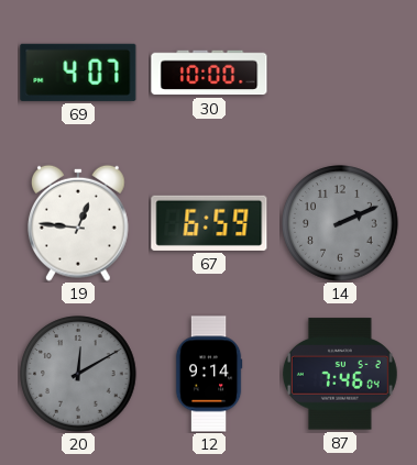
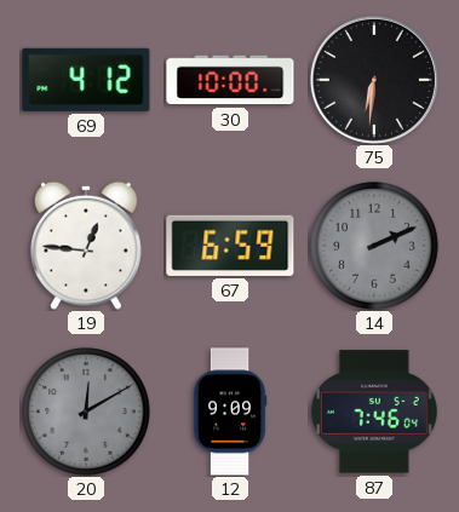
69: 4:07 -> 4:12
75: none -> 6:31
12: 9:14 -> 9:09
